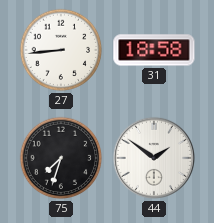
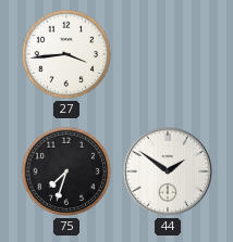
27: 8:44 -> 3:44
31: 18:58 -> none
